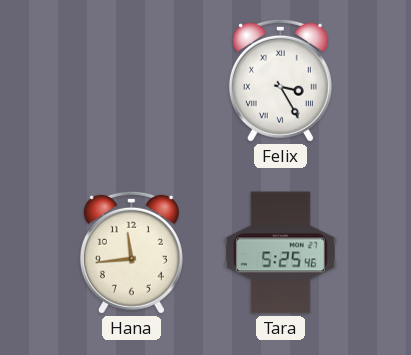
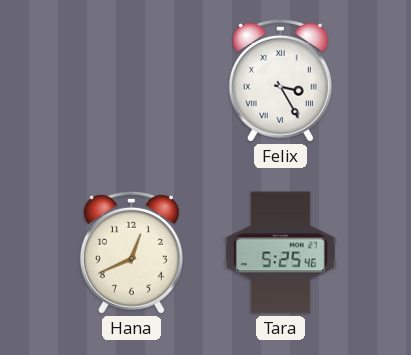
Hana: 11:44 -> 12:41
